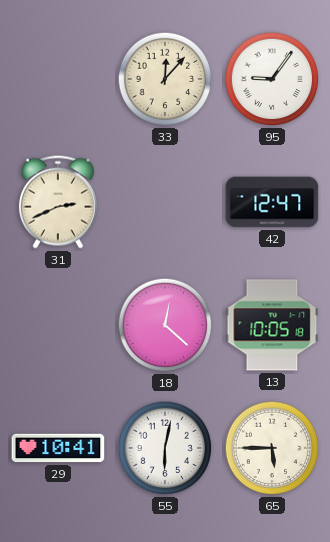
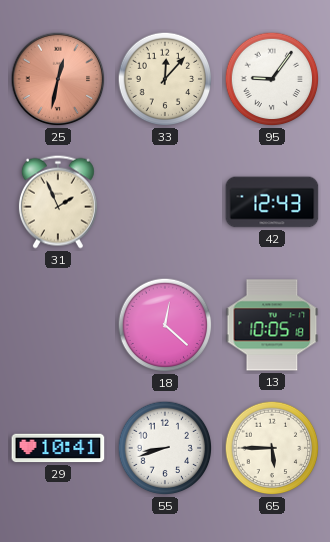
25: none -> 12:32
31: 2:41 -> 1:56
42: 12:47 -> 12:43
55: 6:02 -> 8:42
